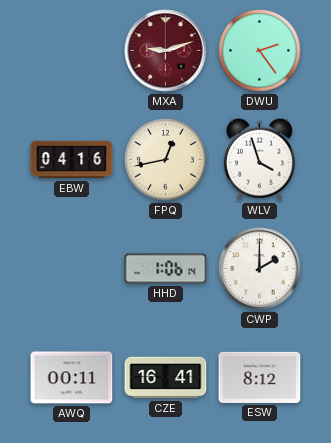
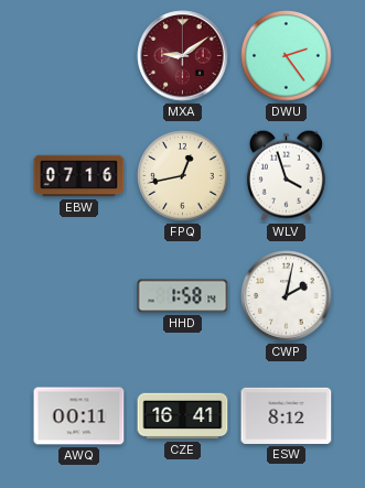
MXA: 9:12 -> 9:09
EBW: 04:16 -> 07:16
HHD: 1:06 -> 1:58
CWP: 2:00 -> 2:02
